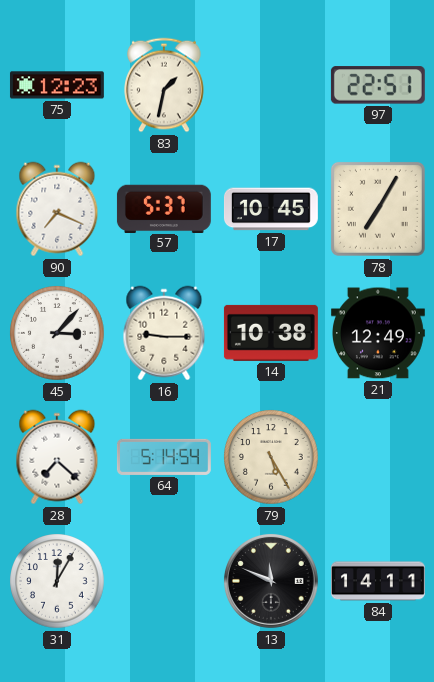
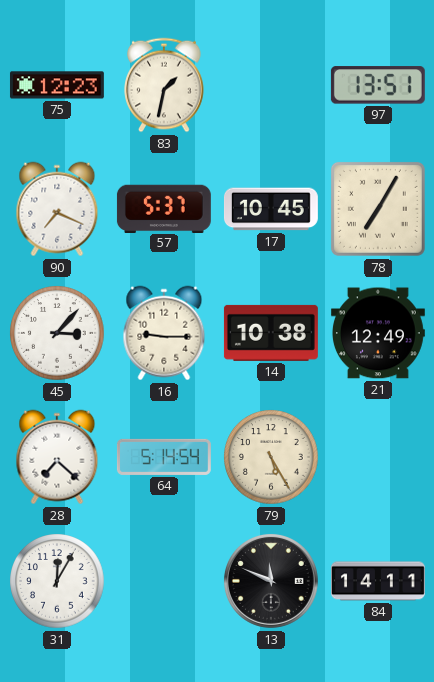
97: 22:51 -> 13:51
